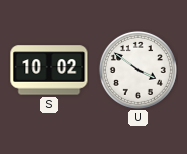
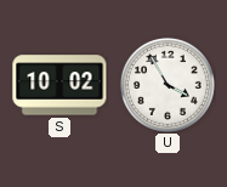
U: 3:51 -> 3:55
